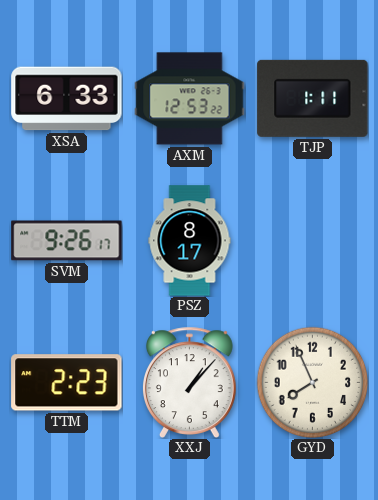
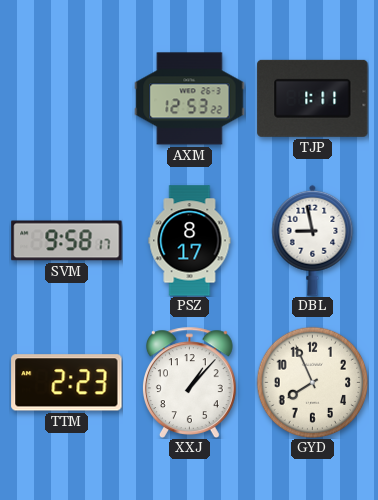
XSA: 6:33 -> none
SVM: 9:26 -> 9:58
DBL: none -> 8:58
